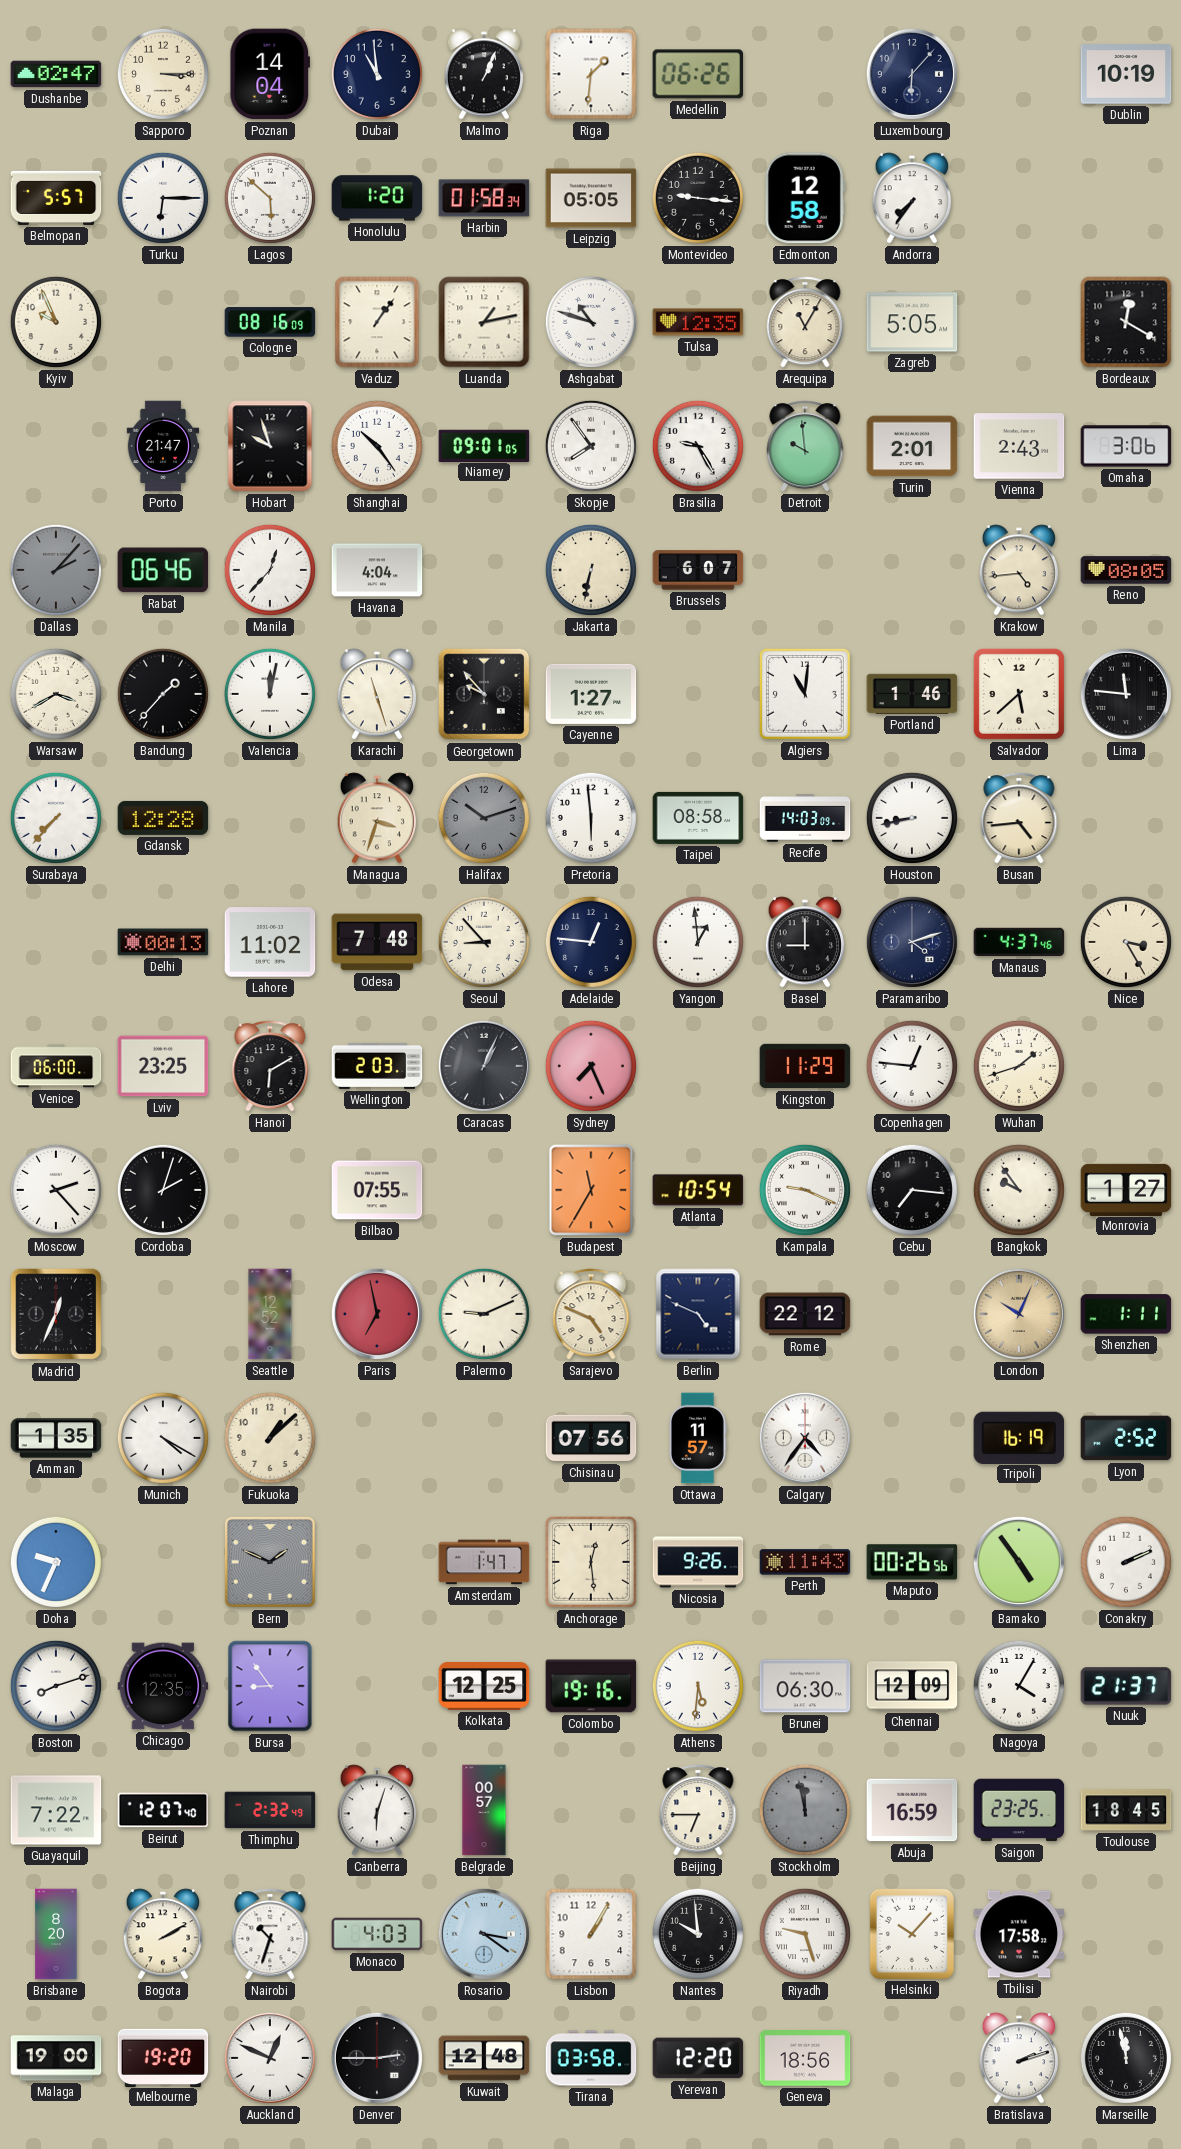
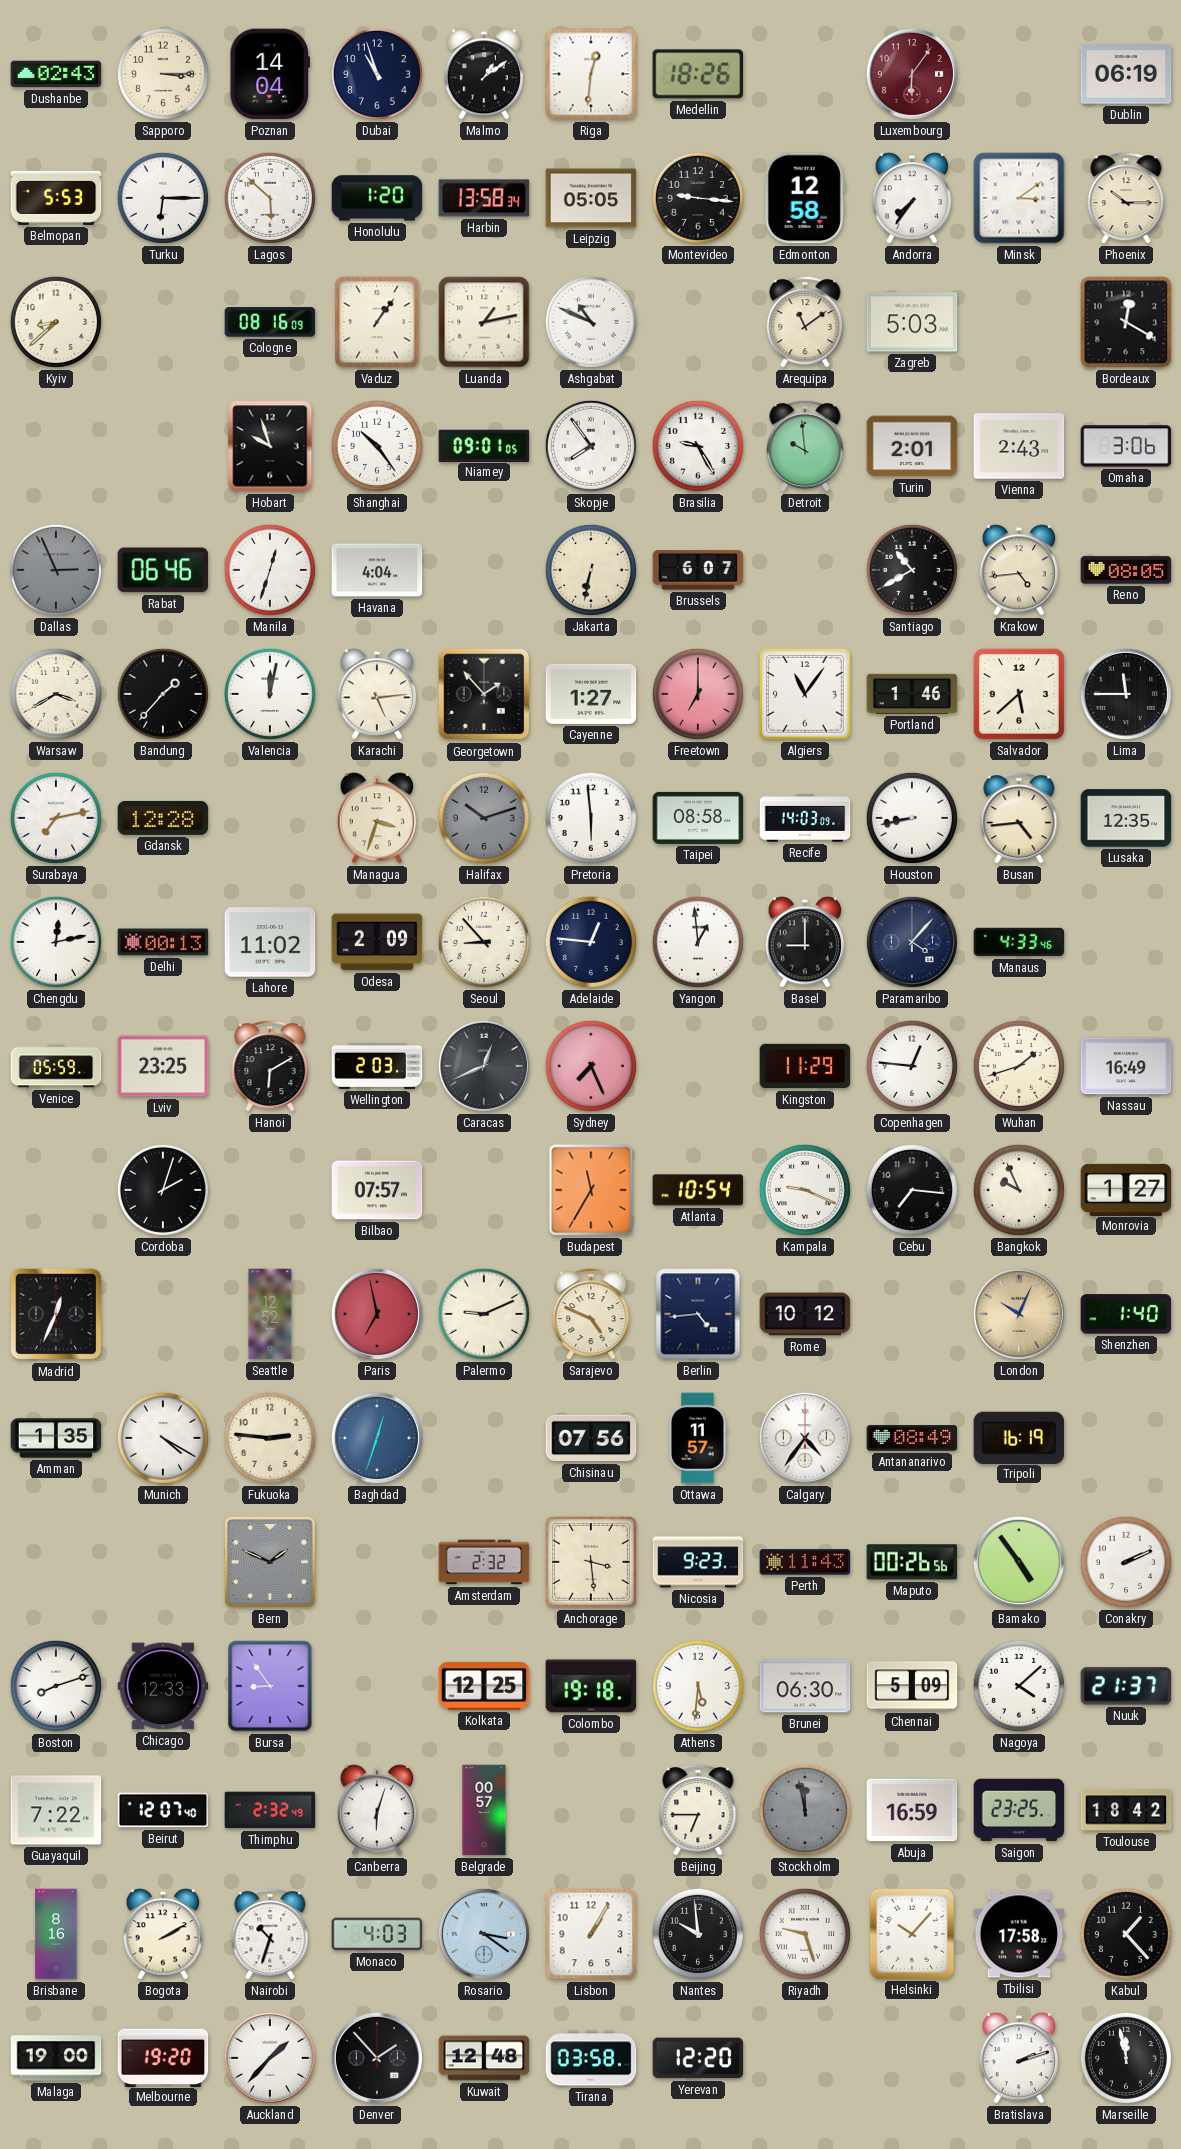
Dushanbe: 02:47 -> 02:43
Dubai: 10:59 -> 10:57
Malmo: 1:04 -> 1:09
Riga: 1:31 -> 12:31
Medellin: 06:26 -> 18:26
Luxembourg: 6:07 -> 6:06
Luxembourg dial: navy -> burgundy
Dublin: 10:19 -> 06:19
Belmopan: 5:57 -> 5:53
Harbin: 01:58 -> 13:58
Minsk: none -> 3:09
Phoenix: none -> 10:15
Kyiv: 9:56 -> 8:38
Ashgabat: 10:48 -> 10:49
Tulsa: 12:35 -> none
Arequipa: 11:05 -> 11:09
Zagreb: 5:05 -> 5:03
Porto: 21:47 -> none
Dallas: 2:07 -> 2:56
Manila: 12:37 -> 12:33
Santiago: none -> 10:40
Karachi: 11:27 -> 5:14
Georgetown: 9:53 -> 1:53
Freetown: none -> 7:00
Algiers: 11:01 -> 11:06
Lima: 11:46 -> 11:45
Surabaya: 7:37 -> 7:13
Lusaka: none -> 12:35
Chengdu: none -> 12:13
Odesa: 7:48 -> 2:09
Paramaribo: 4:12 -> 4:07
Manaus: 4:37 -> 4:33
Nice: 3:25 -> none
Venice: 06:00 -> 05:59
Caracas: 1:04 -> 12:41
Nassau: none -> 16:49
Moscow: 2:23 -> none
Bilbao: 07:55 -> 07:57
Bangkok: 9:54 -> 9:56
Berlin: 4:49 -> 4:44
Rome: 22:12 -> 10:12
Shenzhen: 1:11 -> 1:40
Fukuoka: 1:08 -> 2:46
Baghdad: none -> 12:33
Antananarivo: none -> 08:49
Lyon: 2:52 -> none
Doha: 9:34 -> none
Amsterdam: 1:47 -> 2:32
Anchorage: 12:29 -> 3:29
Nicosia: 9:26 -> 9:23
Chicago: 12:35 -> 12:33
Colombo: 19:16 -> 19:18
Chennai: 12:09 -> 5:09
Nagoya: 4:05 -> 4:08
Toulouse: 18:45 -> 18:42
Brisbane: 8:20 -> 8:16
Kabul: none -> 1:23
Auckland: 12:49 -> 1:37
Denver: 2:45 -> 1:53
Geneva: 18:56 -> none
